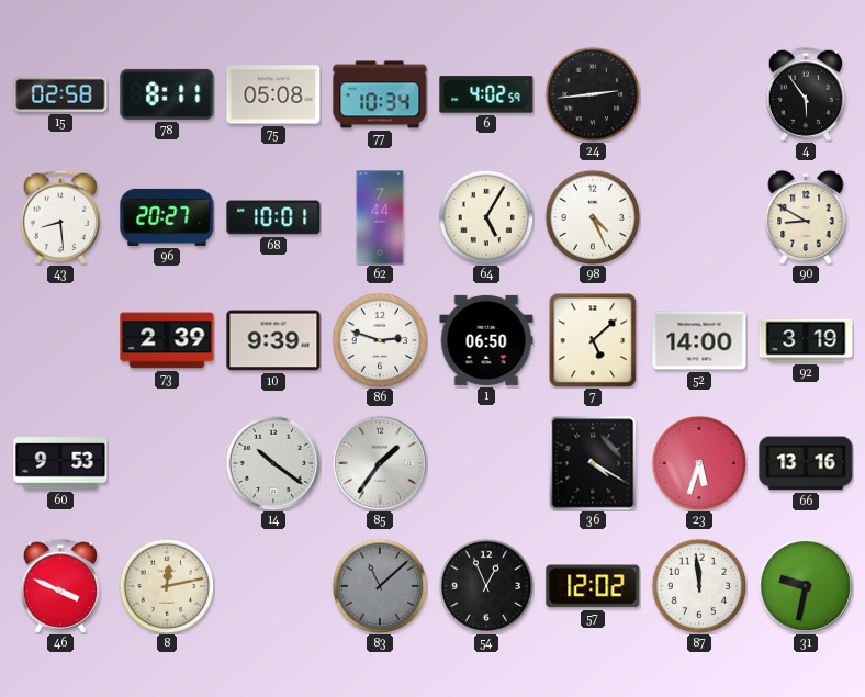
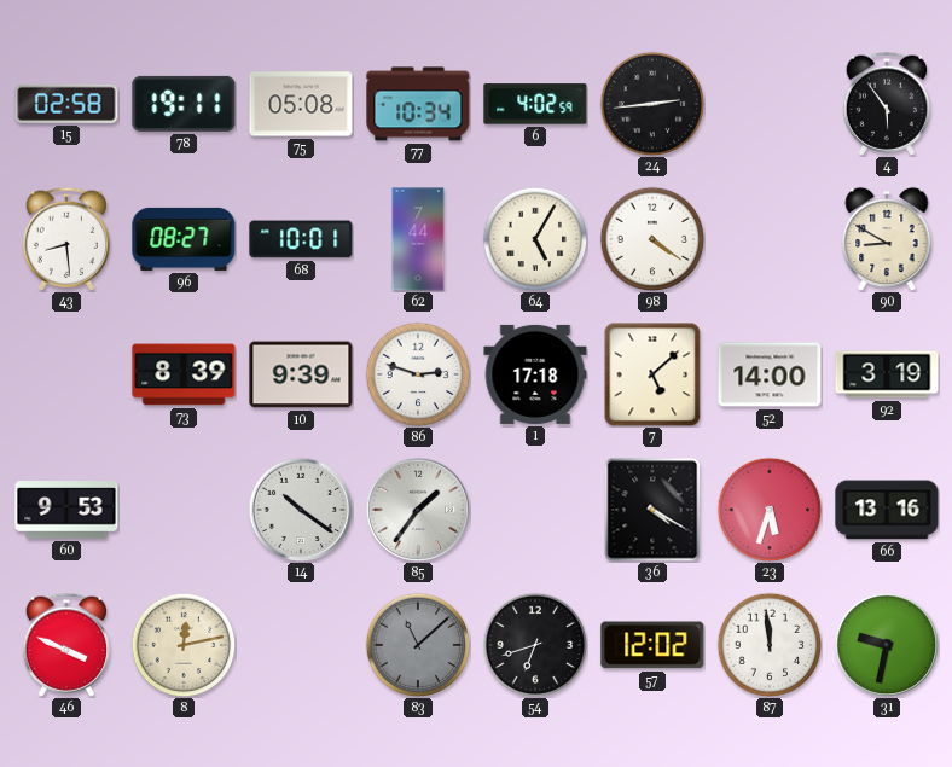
78: 8:11 -> 19:11
96: 20:27 -> 08:27
98: 4:26 -> 4:21
73: 2:39 -> 8:39
1: 06:50 -> 17:18
54: 12:56 -> 6:42
